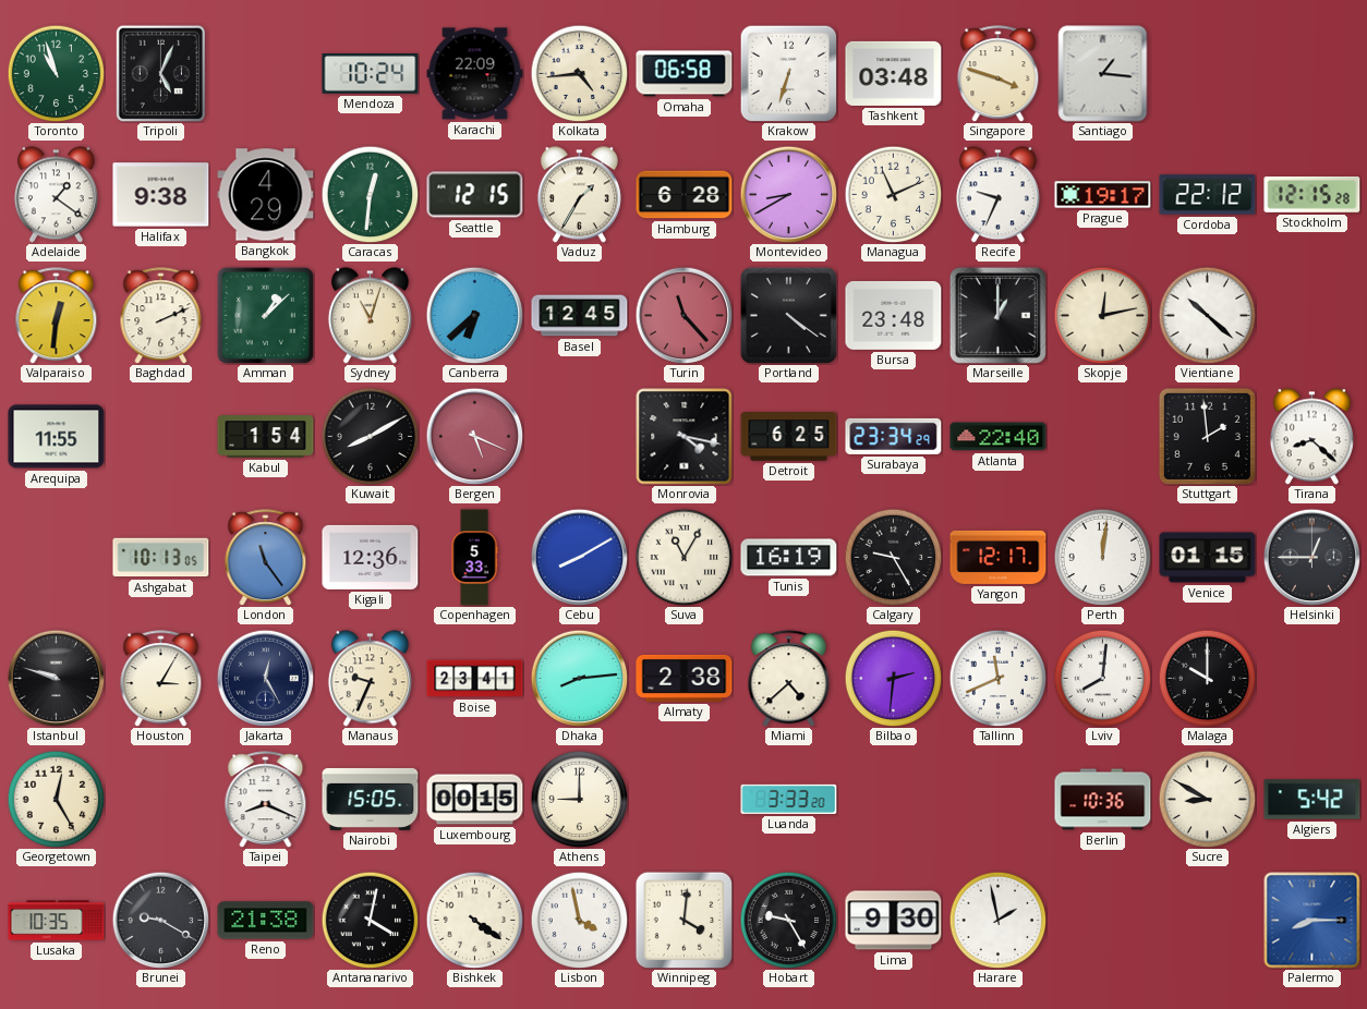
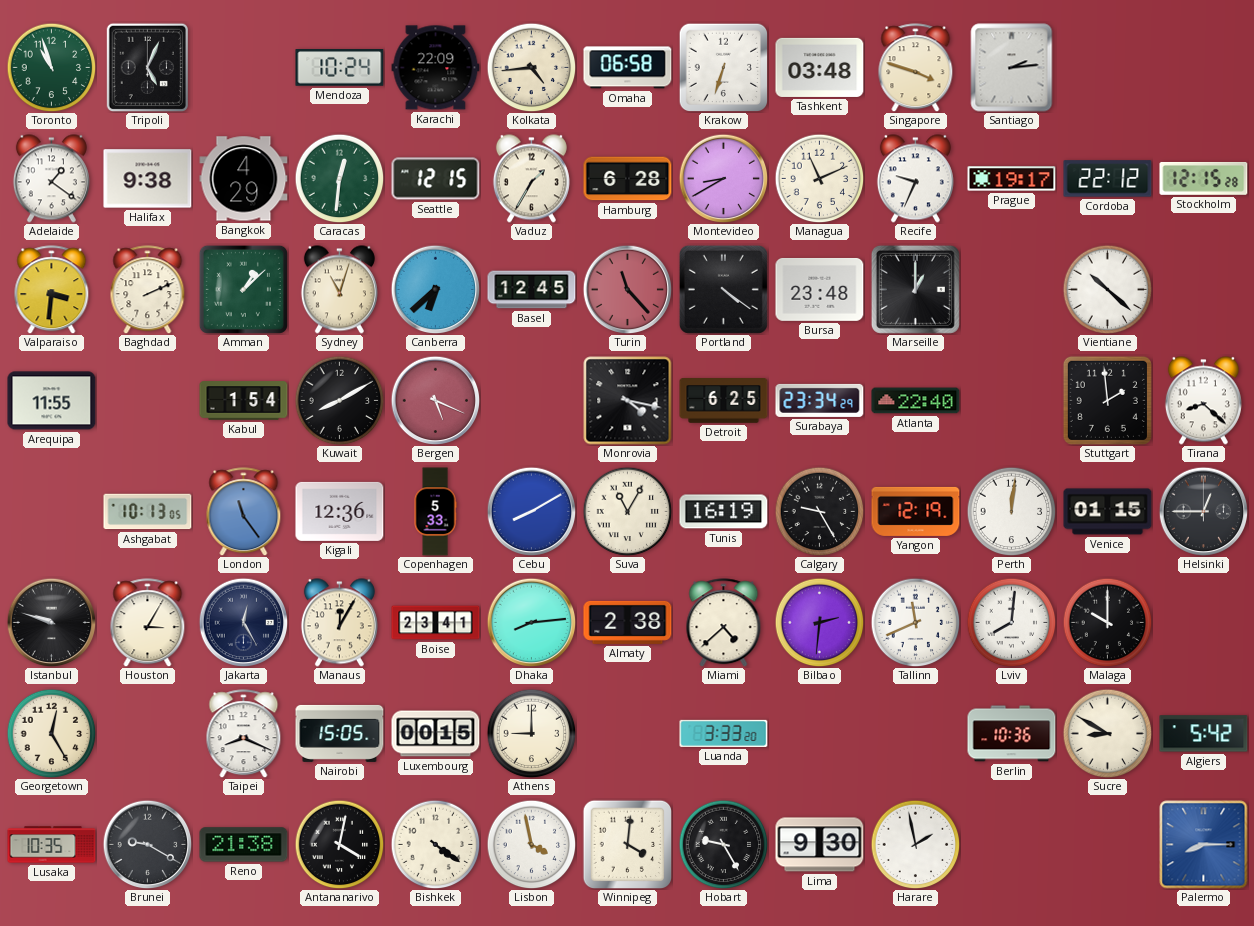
Santiago: 1:16 -> 2:14
Valparaiso: 12:31 -> 3:31
Skopje: 12:13 -> none
Yangon: 12:17 -> 12:19
Manaus: 9:34 -> 12:05
